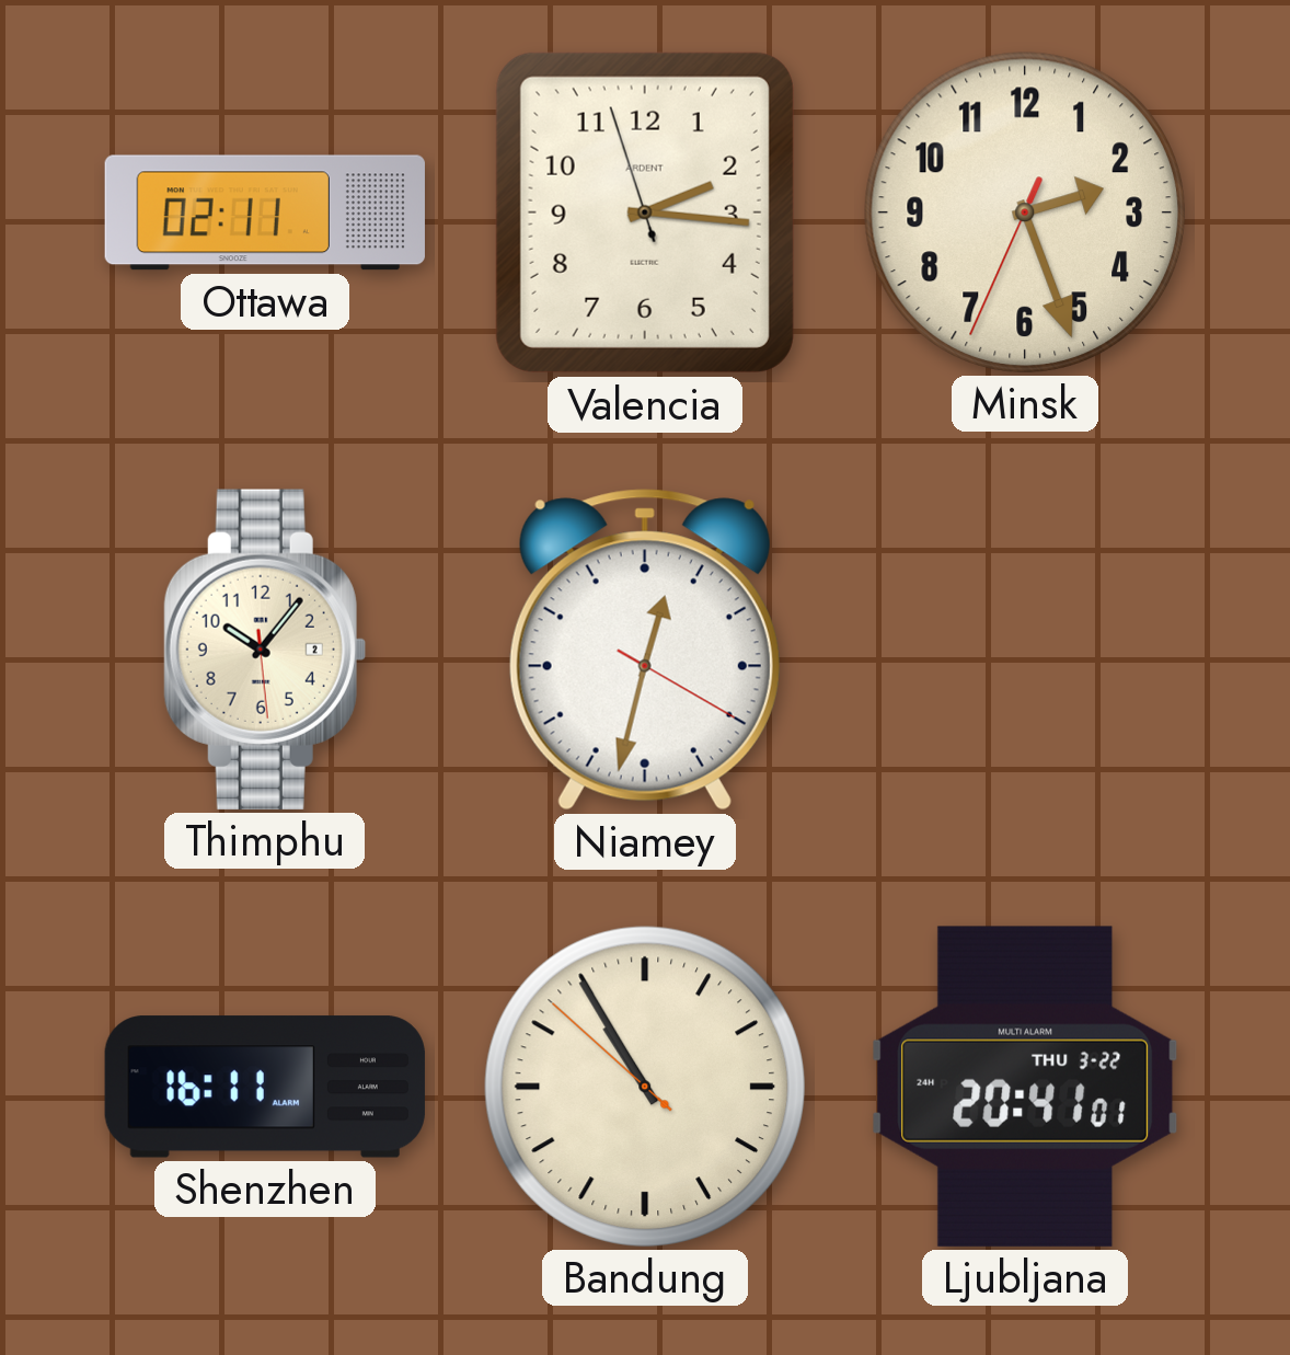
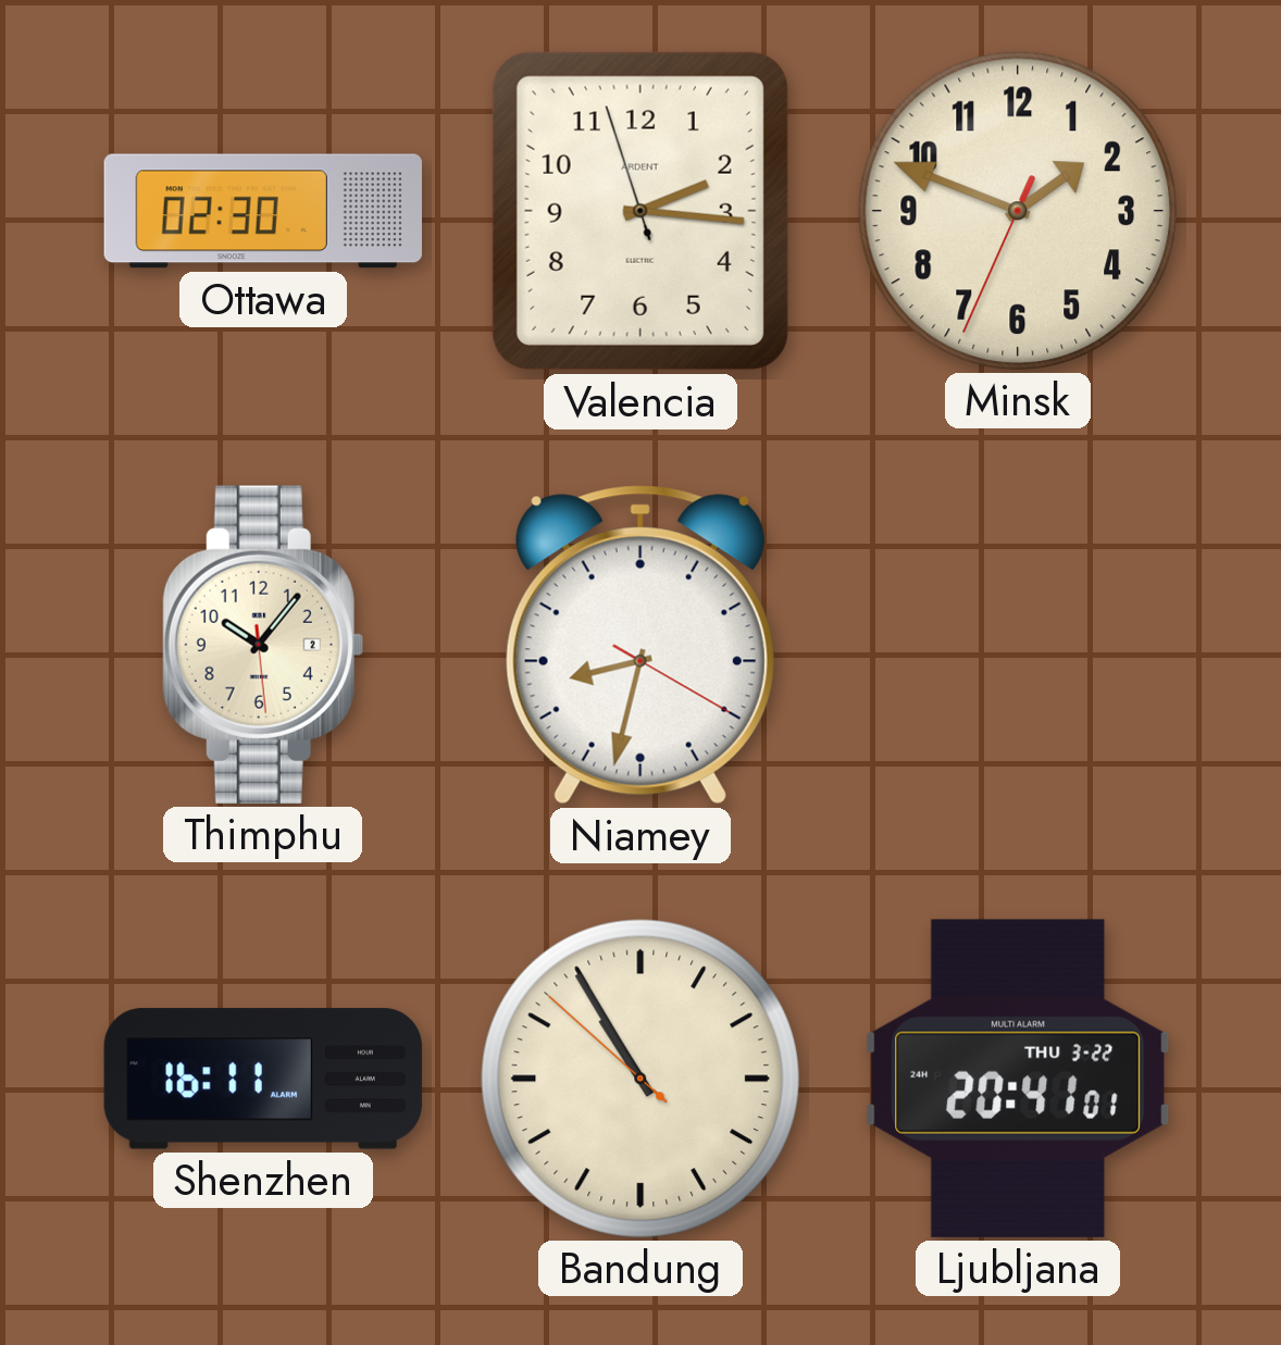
Ottawa: 02:11 -> 02:30
Minsk: 2:26 -> 1:48
Niamey: 12:32 -> 8:32
